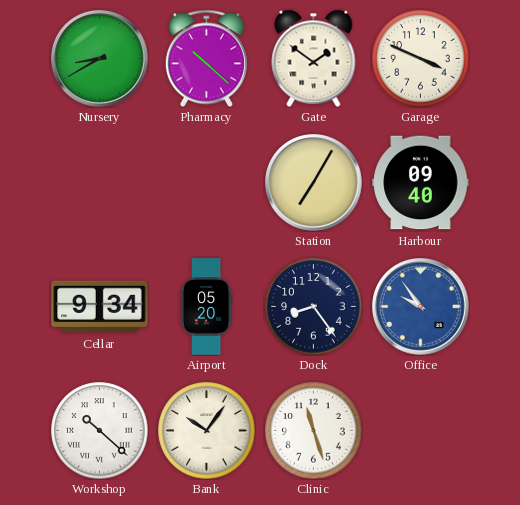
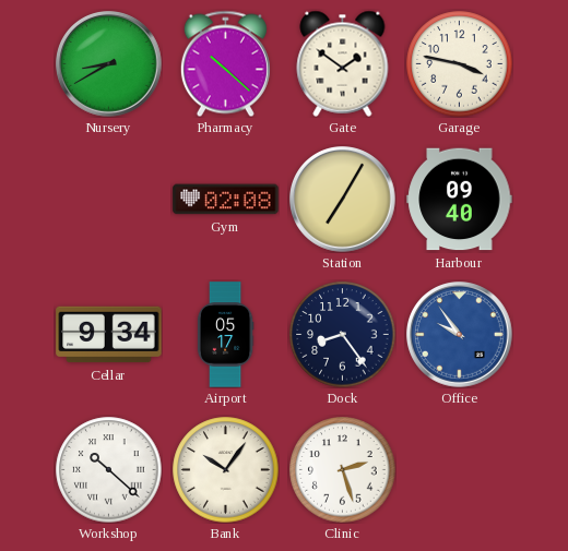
Garage: 3:49 -> 3:47
Gym: none -> 02:08
Airport: 05:20 -> 05:17
Clinic: 11:27 -> 2:27
